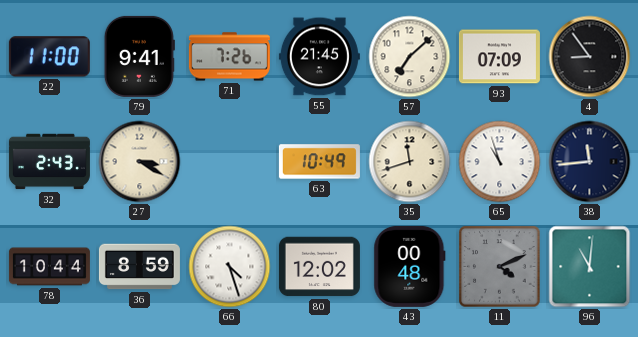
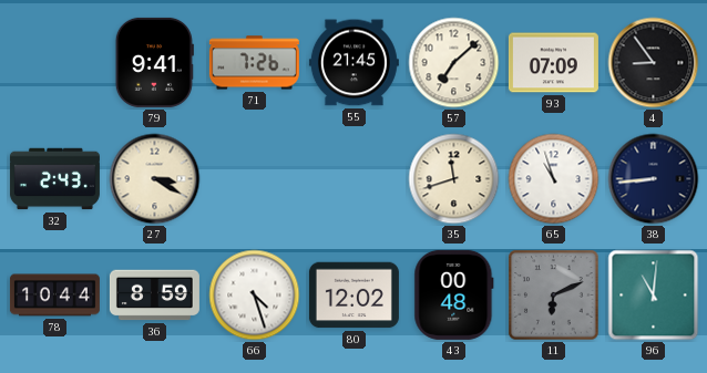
22: 11:00 -> none
63: 10:49 -> none
38: 11:44 -> 8:44
11: 4:11 -> 6:11
